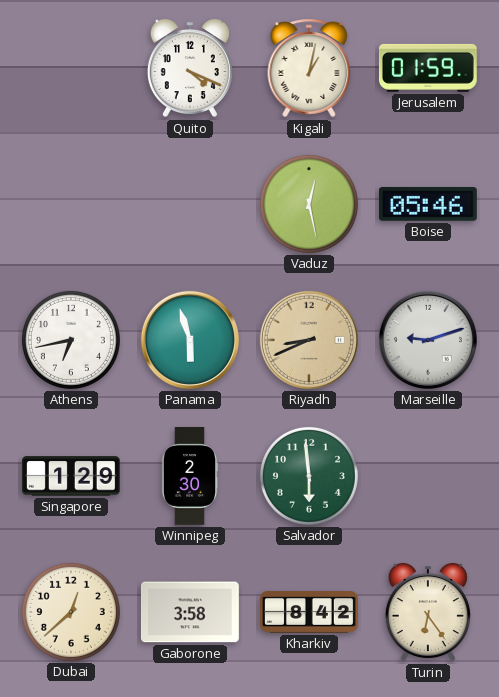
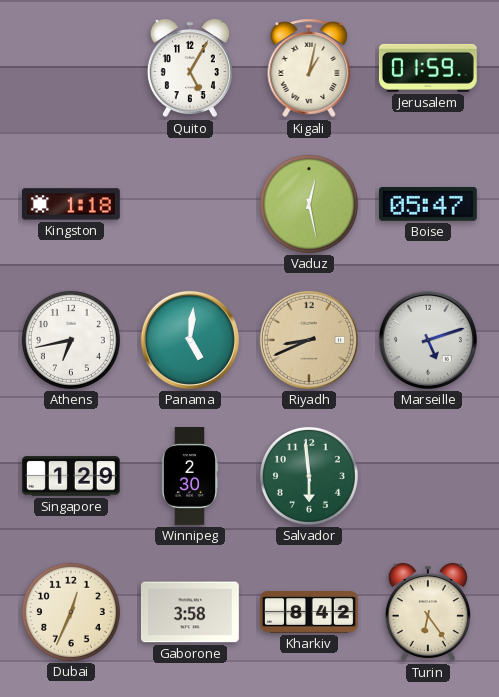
Quito: 4:19 -> 5:05
Kingston: none -> 1:18
Boise: 05:46 -> 05:47
Panama: 5:57 -> 5:01
Marseille: 9:12 -> 5:12
Dubai: 12:38 -> 12:34
